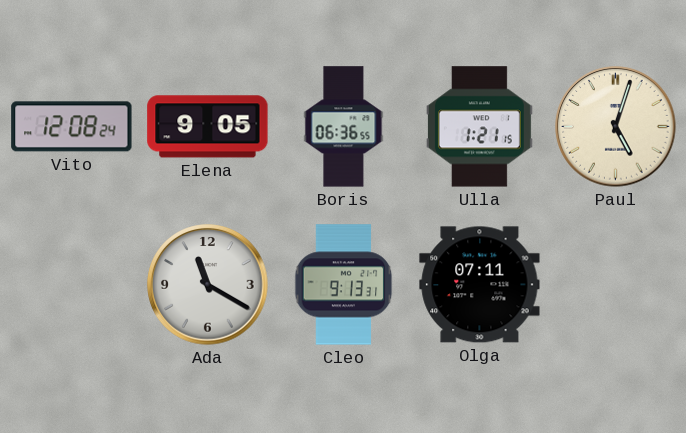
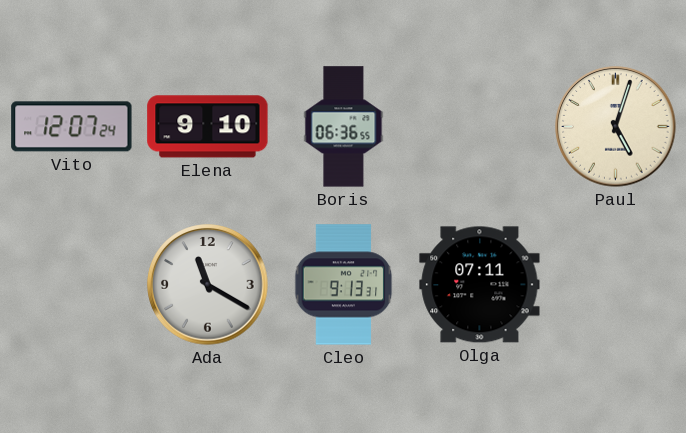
Vito: 12:08 -> 12:07
Elena: 9:05 -> 9:10
Ulla: 1:21 -> none
